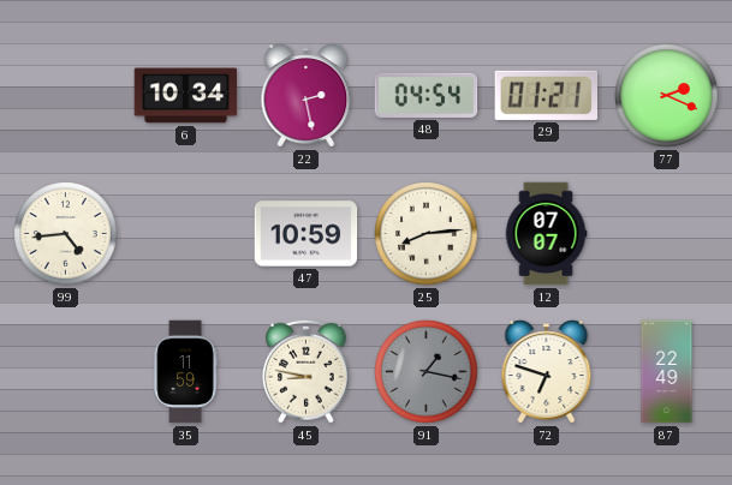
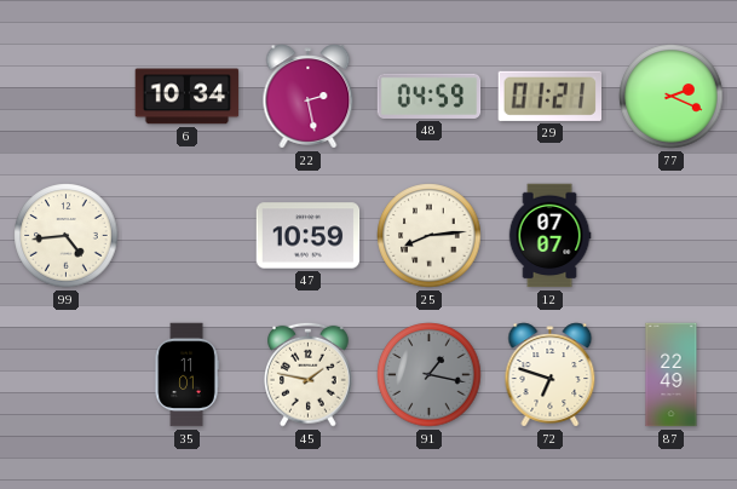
48: 04:54 -> 04:59
35: 11:59 -> 11:01
45: 8:47 -> 1:47
